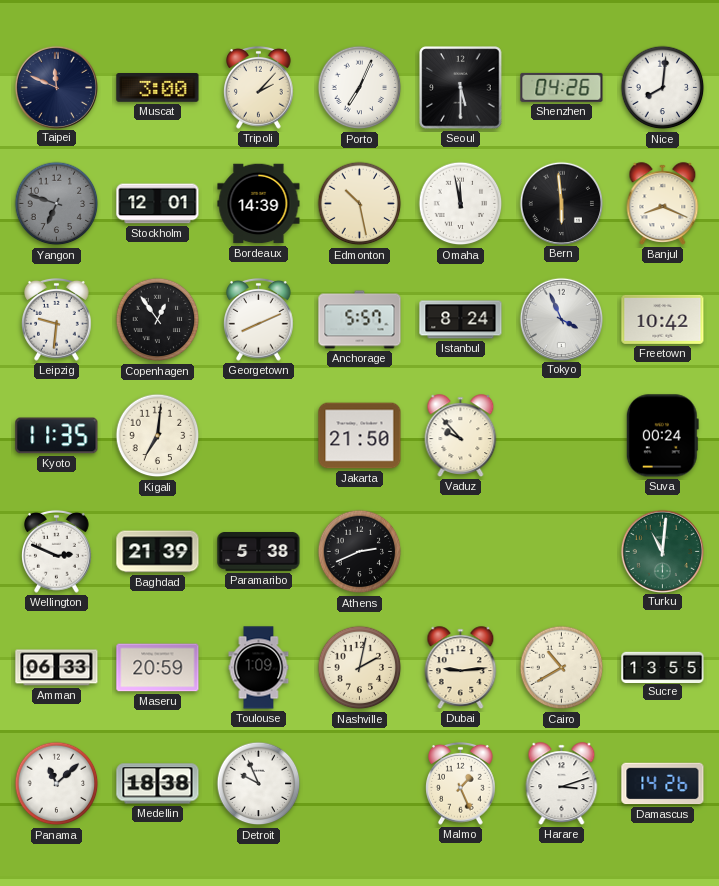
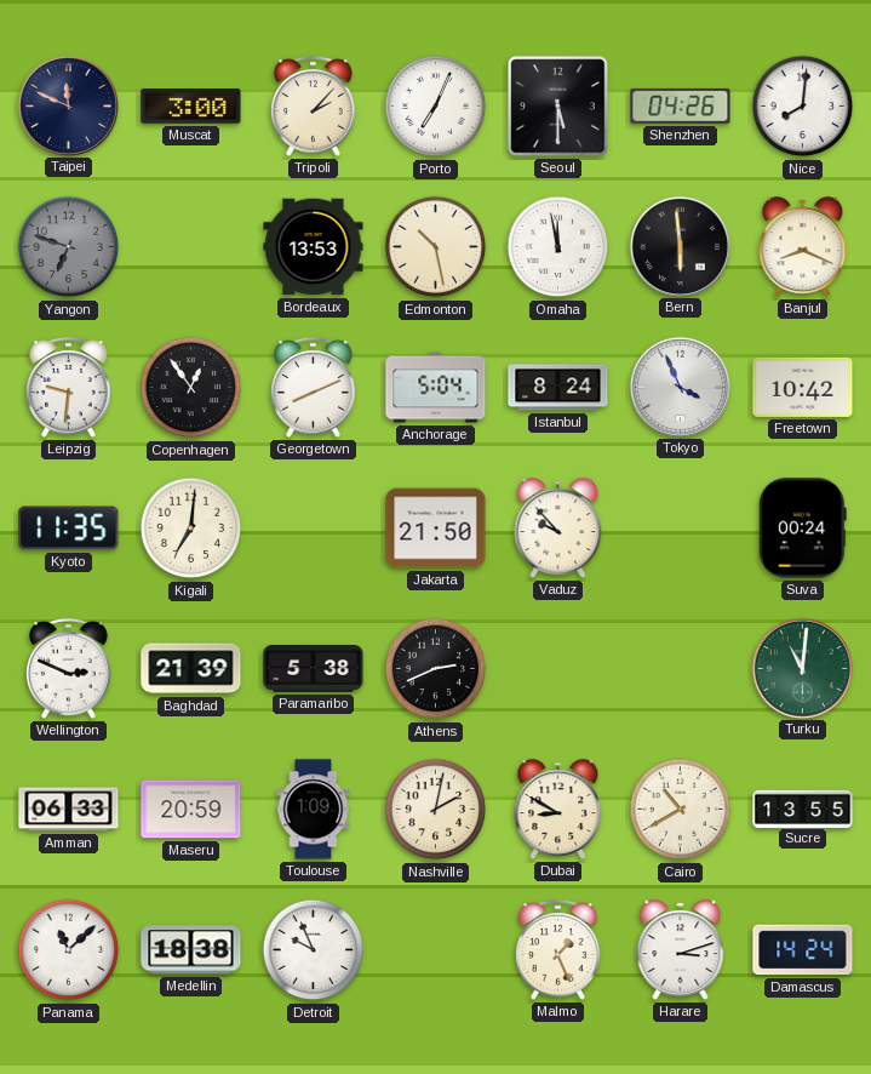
Stockholm: 12:01 -> none
Bordeaux: 14:39 -> 13:53
Anchorage: 5:57 -> 5:04
Dubai: 9:14 -> 8:50
Damascus: 14:26 -> 14:24
